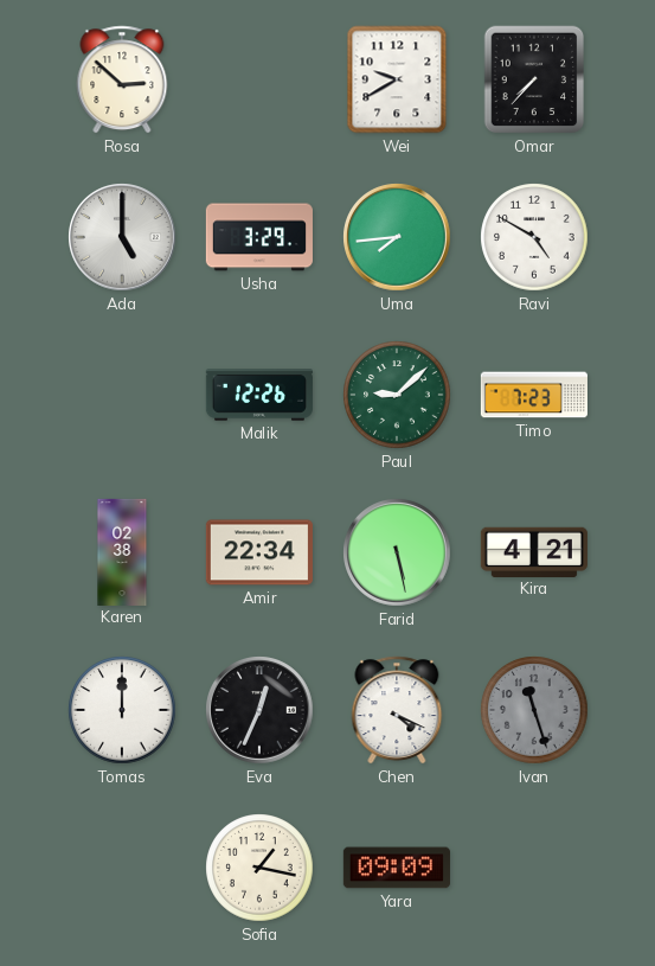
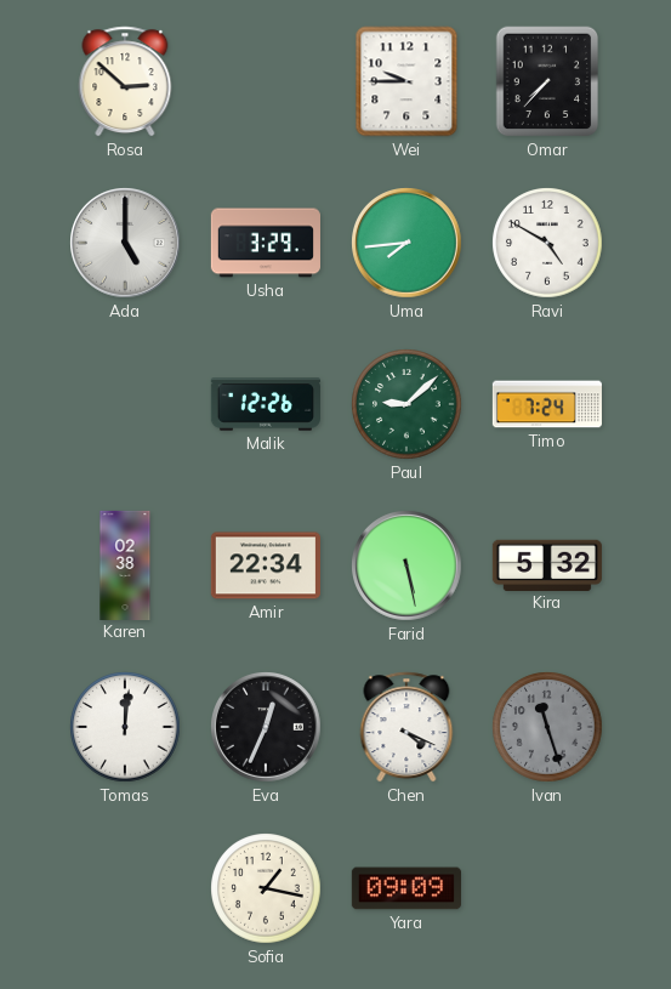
Wei: 9:40 -> 9:45
Timo: 7:23 -> 7:24
Kira: 4:21 -> 5:32
Tomas: 12:00 -> 12:01
